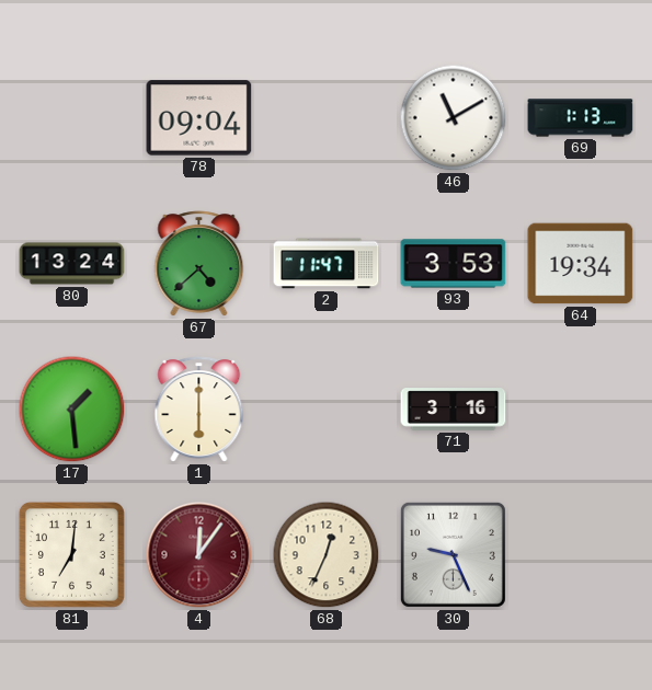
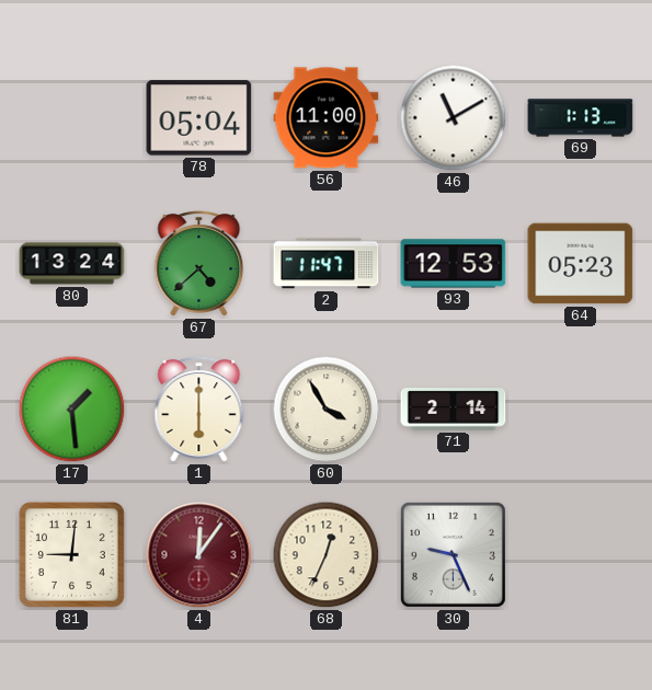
78: 09:04 -> 05:04
56: none -> 11:00
93: 3:53 -> 12:53
64: 19:34 -> 05:23
60: none -> 3:55
71: 3:16 -> 2:14
81: 7:01 -> 9:01
